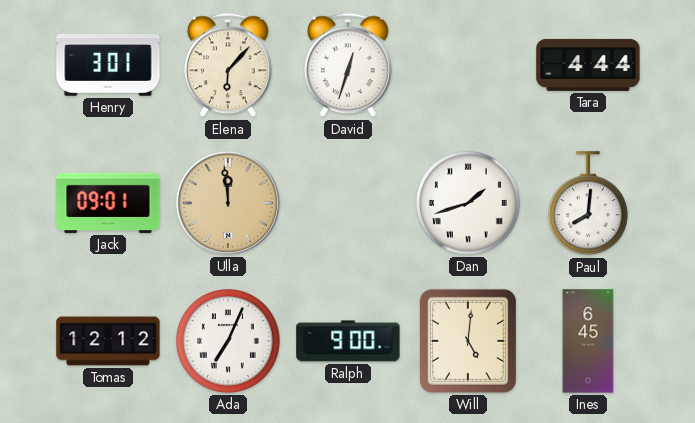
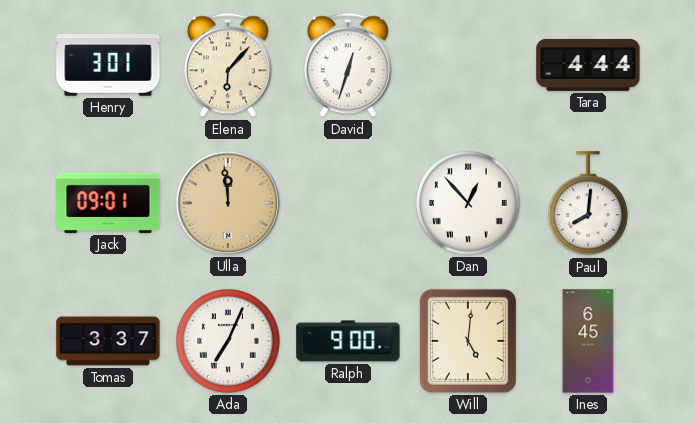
Dan: 1:42 -> 12:53
Tomas: 12:12 -> 3:37
